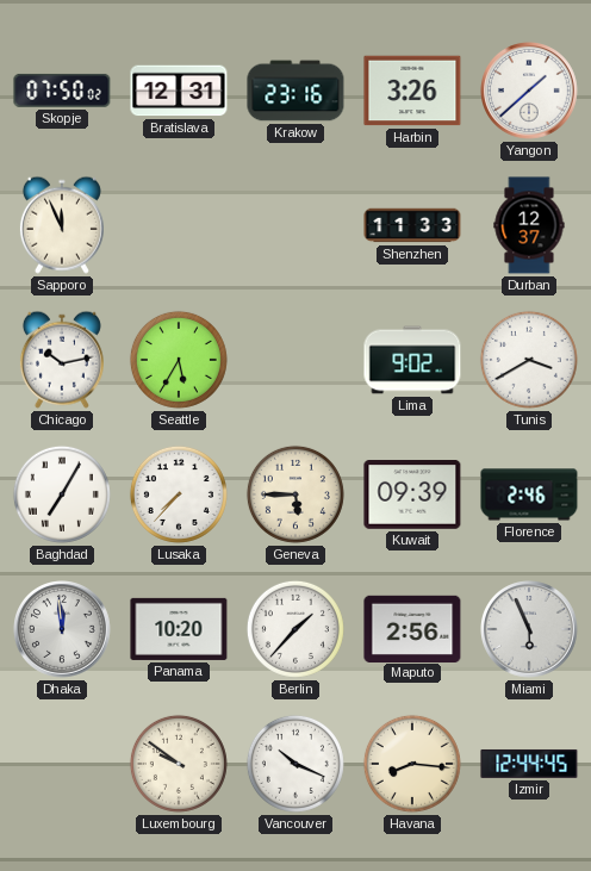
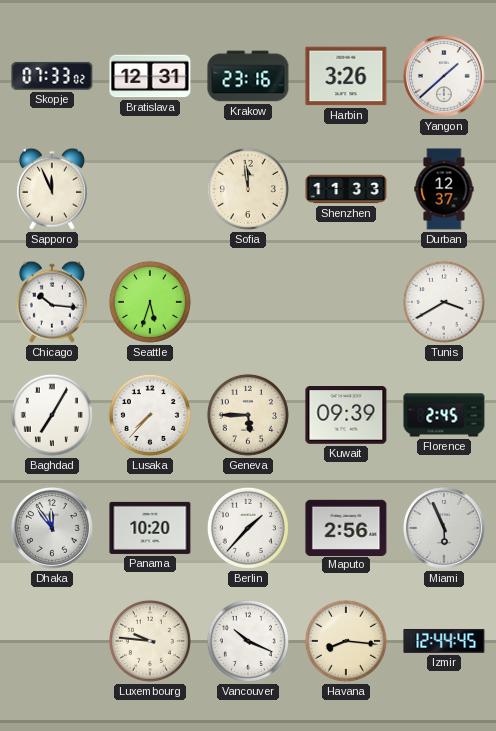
Skopje: 07:50 -> 07:33
Sofia: none -> 11:59
Chicago: 10:13 -> 10:16
Seattle: 5:35 -> 5:33
Lima: 9:02 -> none
Florence: 2:46 -> 2:45
Dhaka: 11:59 -> 11:54
Luxembourg: 9:51 -> 9:46
